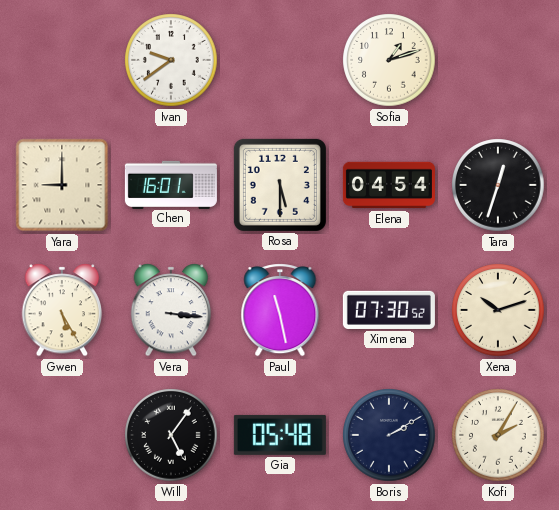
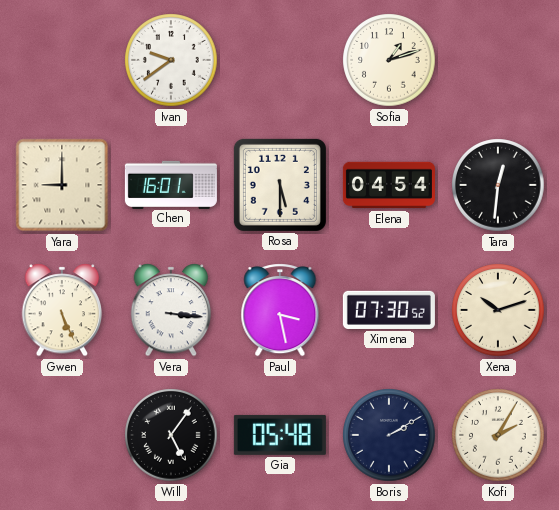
Tara: 12:33 -> 12:31
Gwen: 5:25 -> 5:26
Paul: 11:28 -> 3:28
